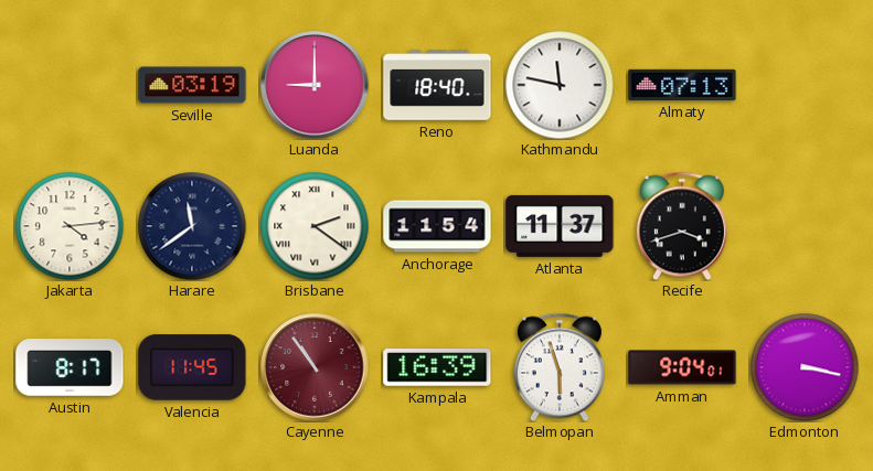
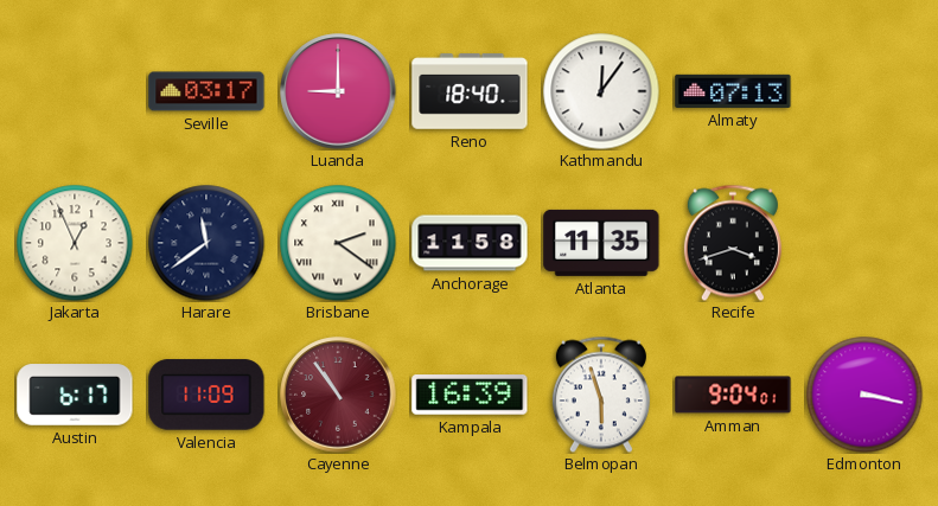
Seville: 03:19 -> 03:17
Kathmandu: 11:47 -> 12:06
Jakarta: 4:14 -> 12:56
Anchorage: 11:54 -> 11:58
Atlanta: 11:37 -> 11:35
Austin: 8:17 -> 6:17
Valencia: 11:45 -> 11:09
